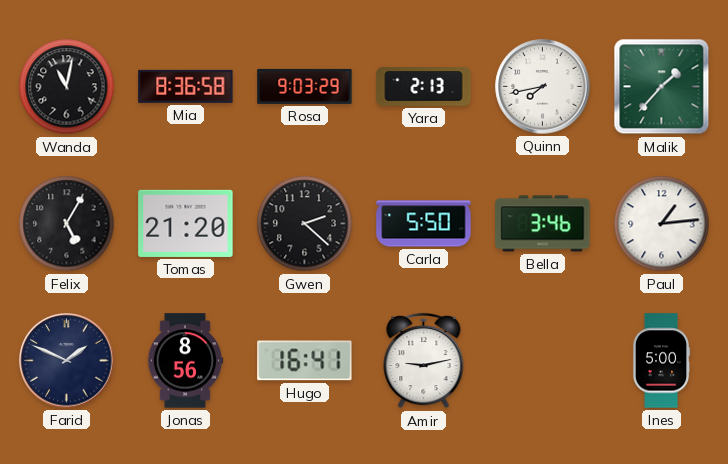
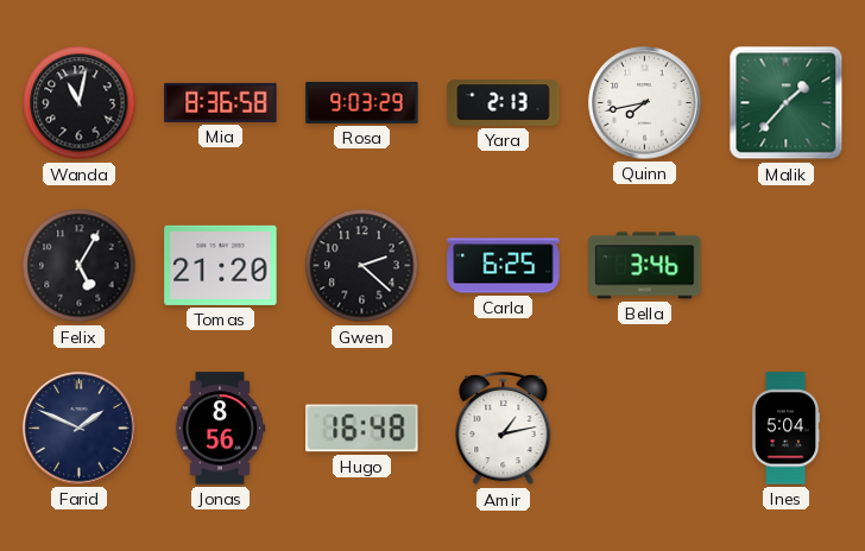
Carla: 5:50 -> 6:25
Paul: 1:14 -> none
Hugo: 16:41 -> 16:48
Amir: 9:13 -> 1:13
Ines: 5:00 -> 5:04
